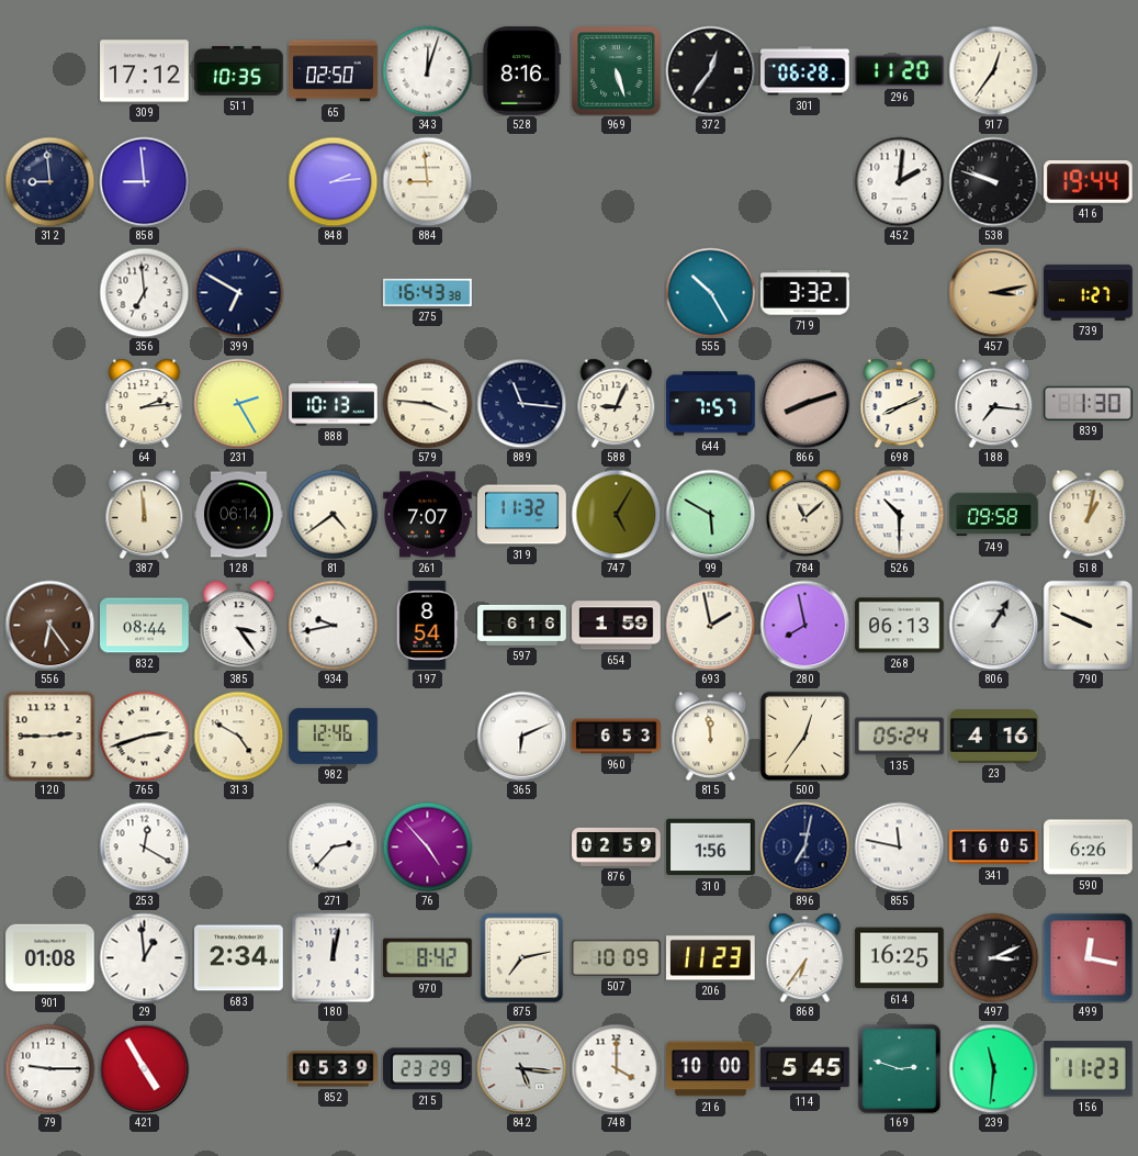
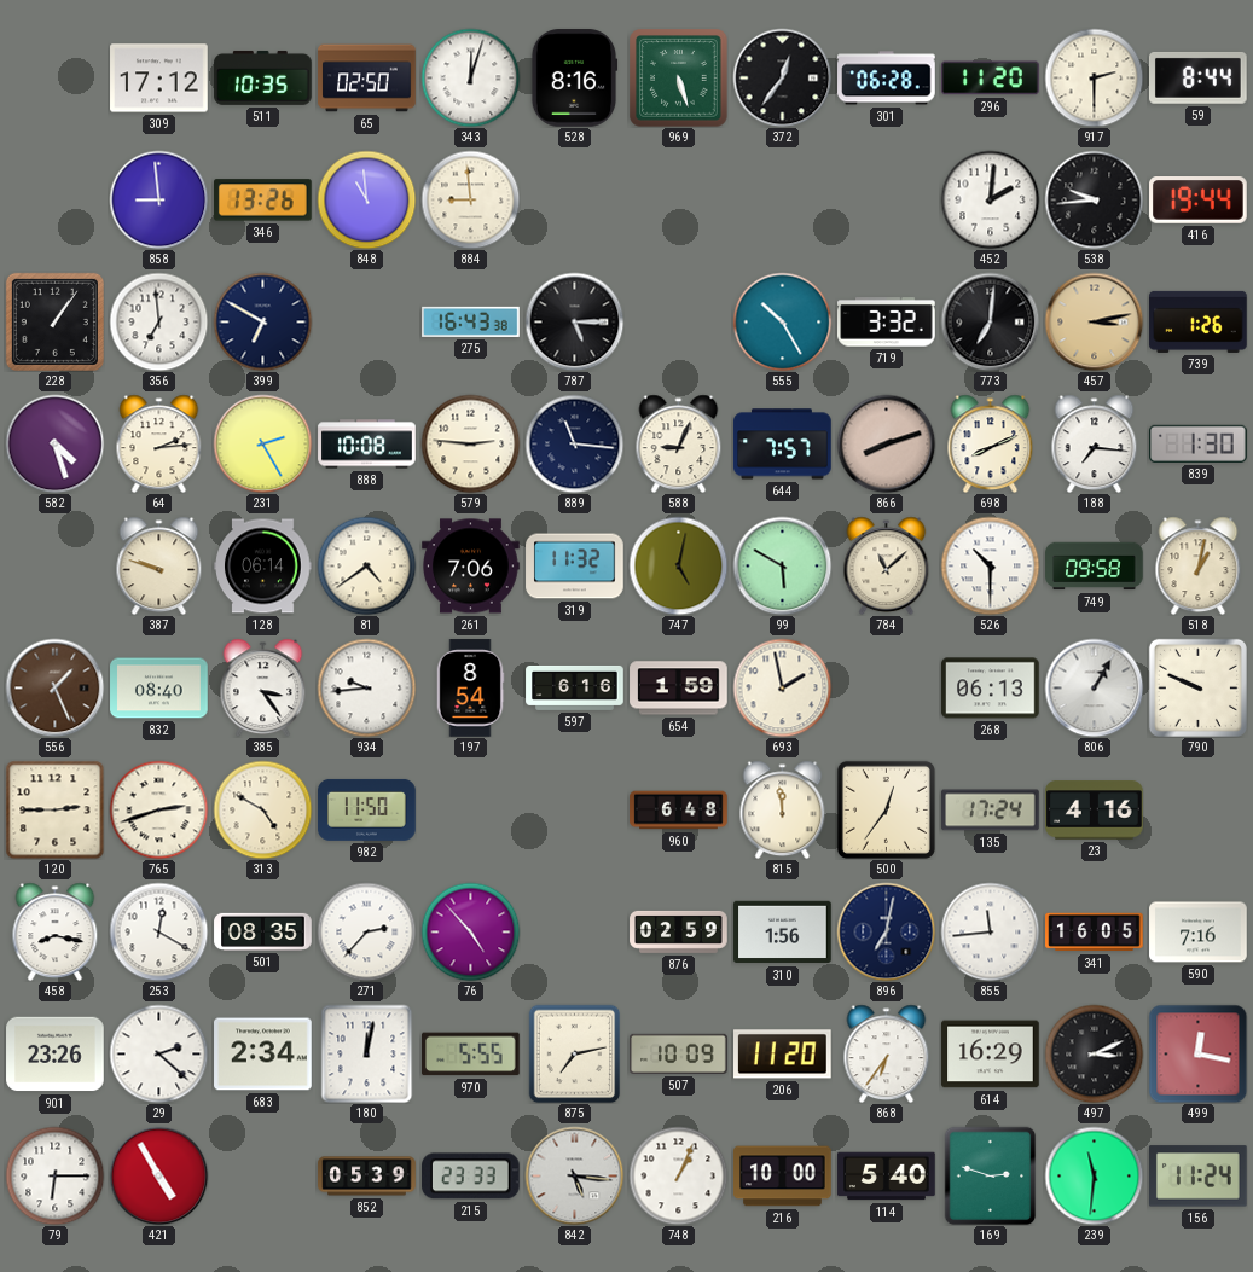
917: 12:36 -> 2:30
59: none -> 8:44
312: 8:59 -> none
346: none -> 13:26
848: 2:14 -> 10:59
538: 9:48 -> 9:44
228: none -> 1:06
787: none -> 5:15
773: none -> 7:01
739: 1:27 -> 1:26
582: none -> 4:27
888: 10:13 -> 10:08
579: 3:46 -> 2:46
387: 11:59 -> 9:48
261: 7:07 -> 7:06
747: 5:05 -> 5:02
556: 6:24 -> 1:26
832: 08:44 -> 08:40
934: 9:43 -> 9:44
280: 7:58 -> none
982: 12:46 -> 11:50
365: 6:11 -> none
960: 6:53 -> 6:48
135: 05:24 -> 17:24
458: none -> 8:17
501: none -> 08:35
855: 11:47 -> 11:44
590: 6:26 -> 7:16
901: 01:08 -> 23:26
29: 12:59 -> 2:22
970: 8:42 -> 5:55
206: 11:23 -> 11:20
614: 16:25 -> 16:29
79: 9:15 -> 6:15
215: 23:29 -> 23:33
748: 4:00 -> 1:04
114: 5:45 -> 5:40
156: 11:23 -> 11:24
